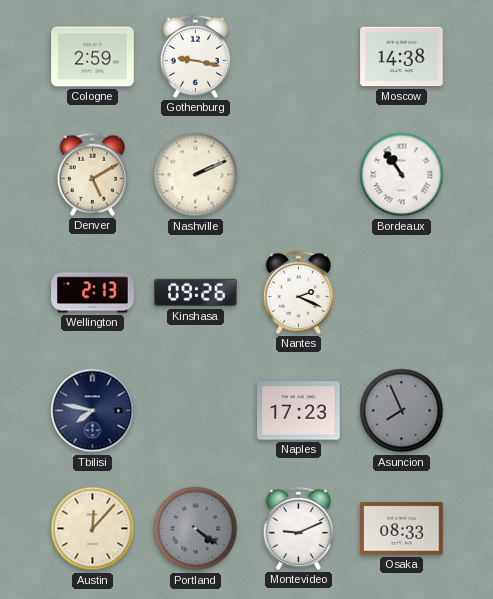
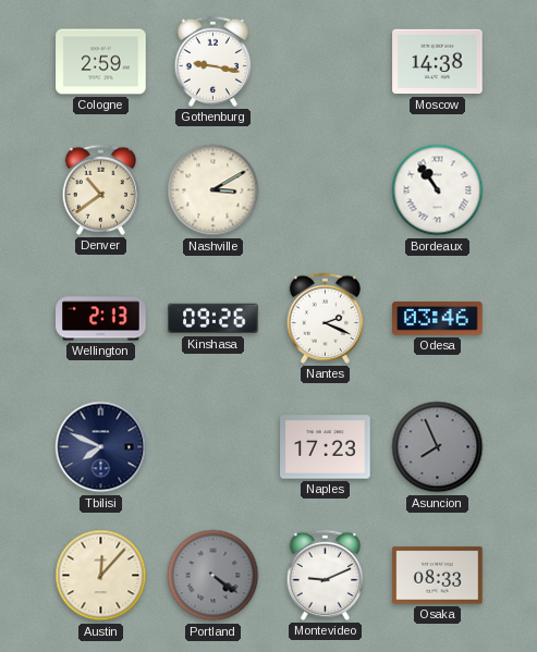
Denver: 5:10 -> 10:39
Nashville: 2:11 -> 3:10
Odesa: none -> 03:46
Tbilisi: 7:47 -> 7:49
